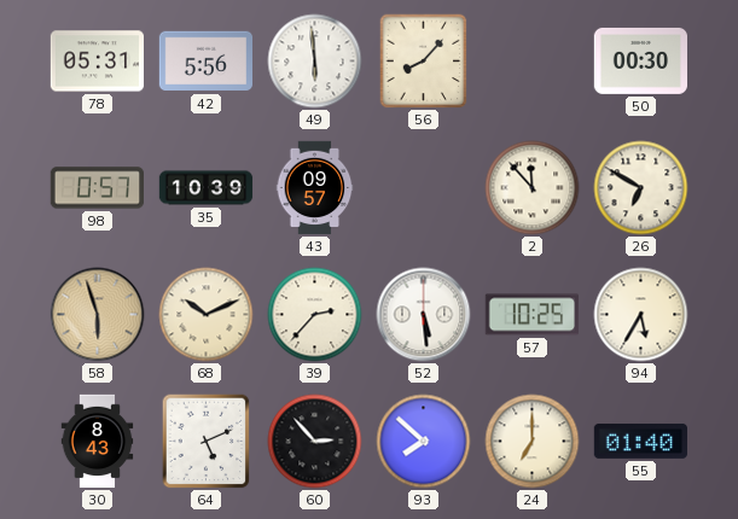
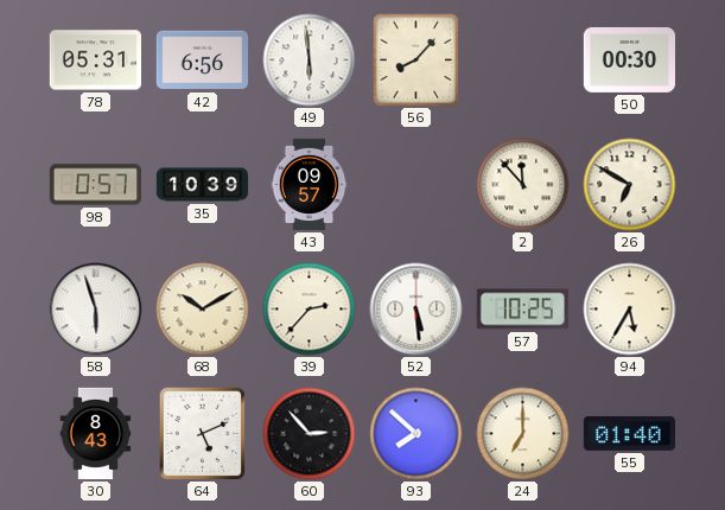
42: 5:56 -> 6:56
58 dial: champagne -> white
68: 10:11 -> 10:10
